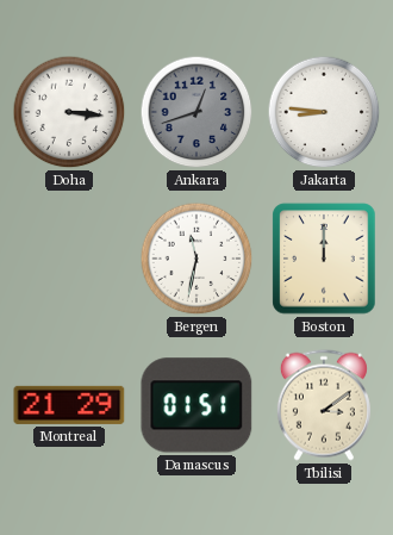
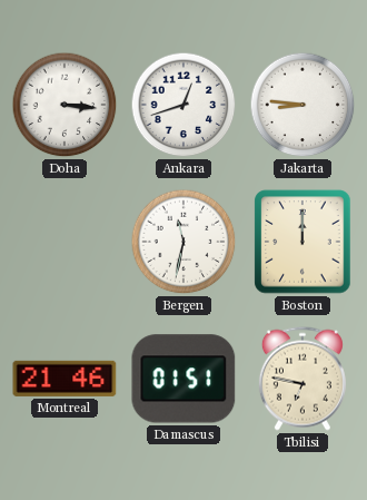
Ankara dial: grey -> white
Montreal: 21:29 -> 21:46
Tbilisi: 3:09 -> 6:47
